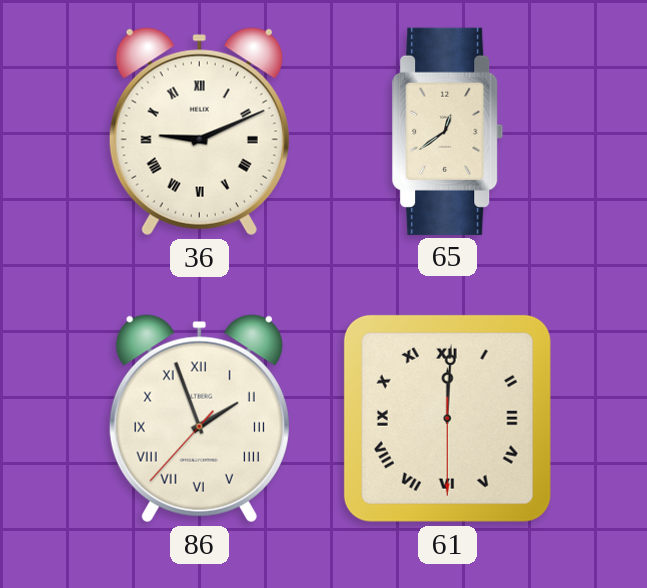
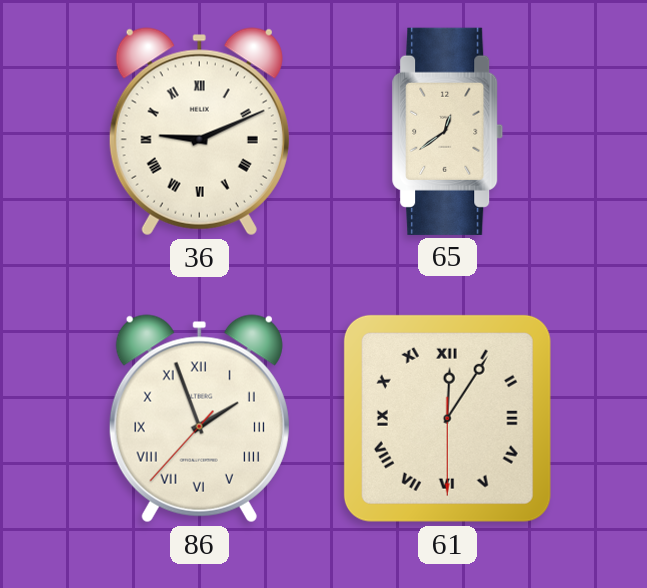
61: 12:00 -> 12:05
